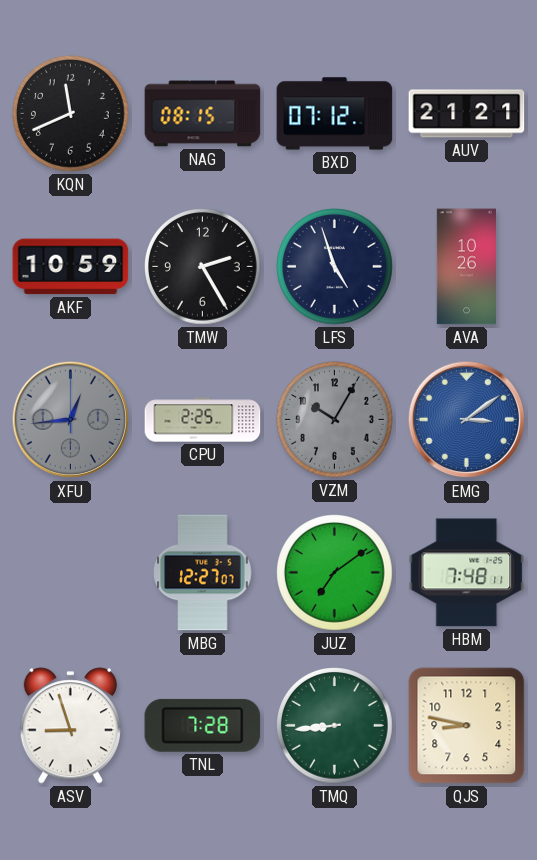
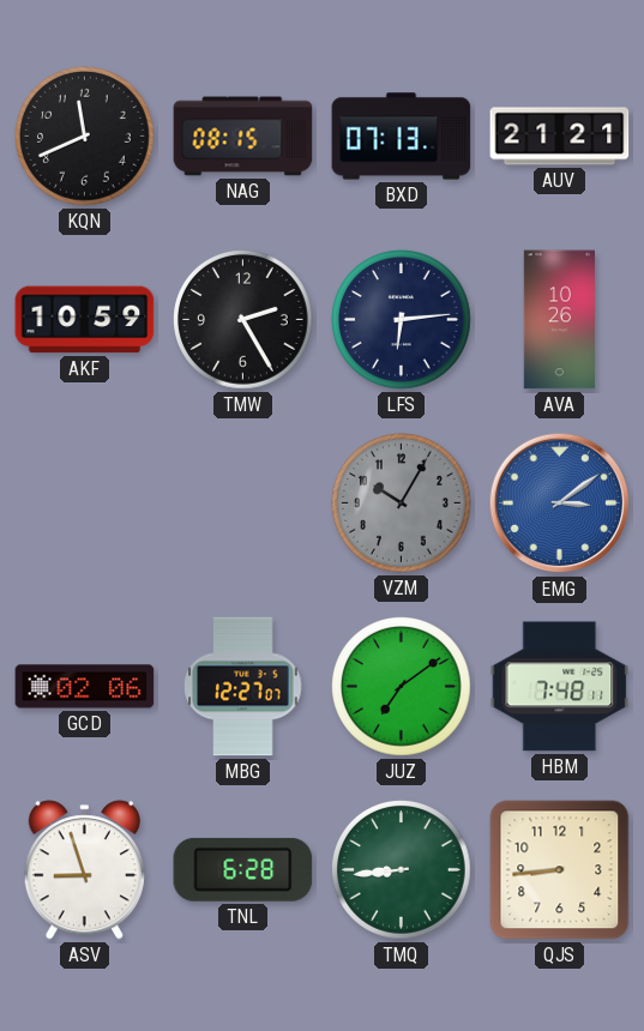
BXD: 07:12 -> 07:13
LFS: 4:57 -> 6:14
XFU: 12:44 -> none
CPU: 2:25 -> none
GCD: none -> 02:06
TNL: 7:28 -> 6:28
QJS: 8:47 -> 8:44
